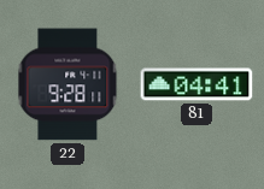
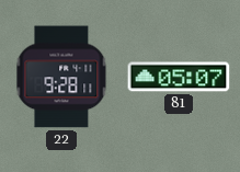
81: 04:41 -> 05:07
